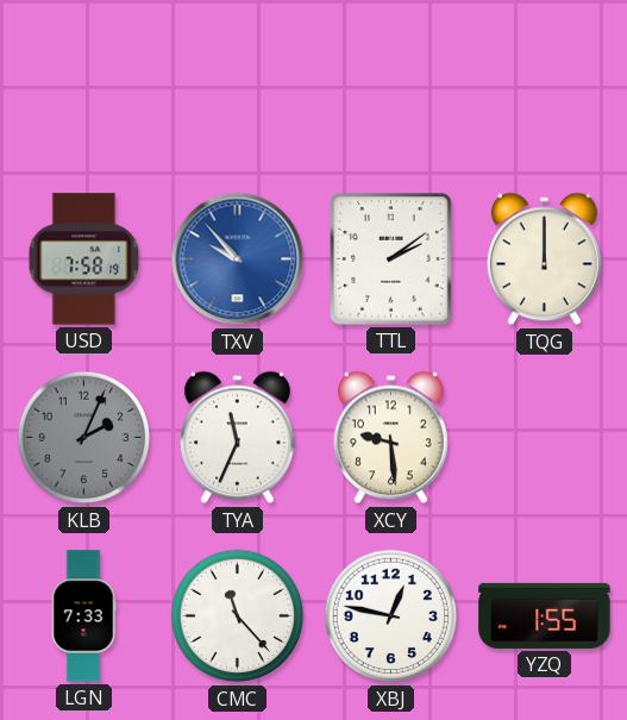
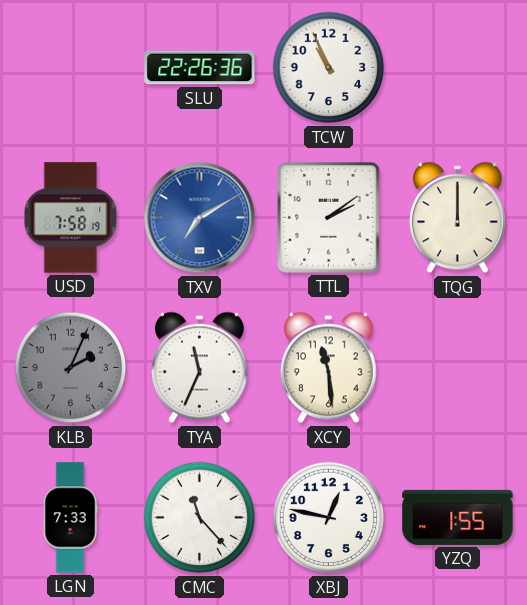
SLU: none -> 22:26
TCW: none -> 10:56
TXV: 9:53 -> 7:10
XCY: 9:29 -> 11:29
